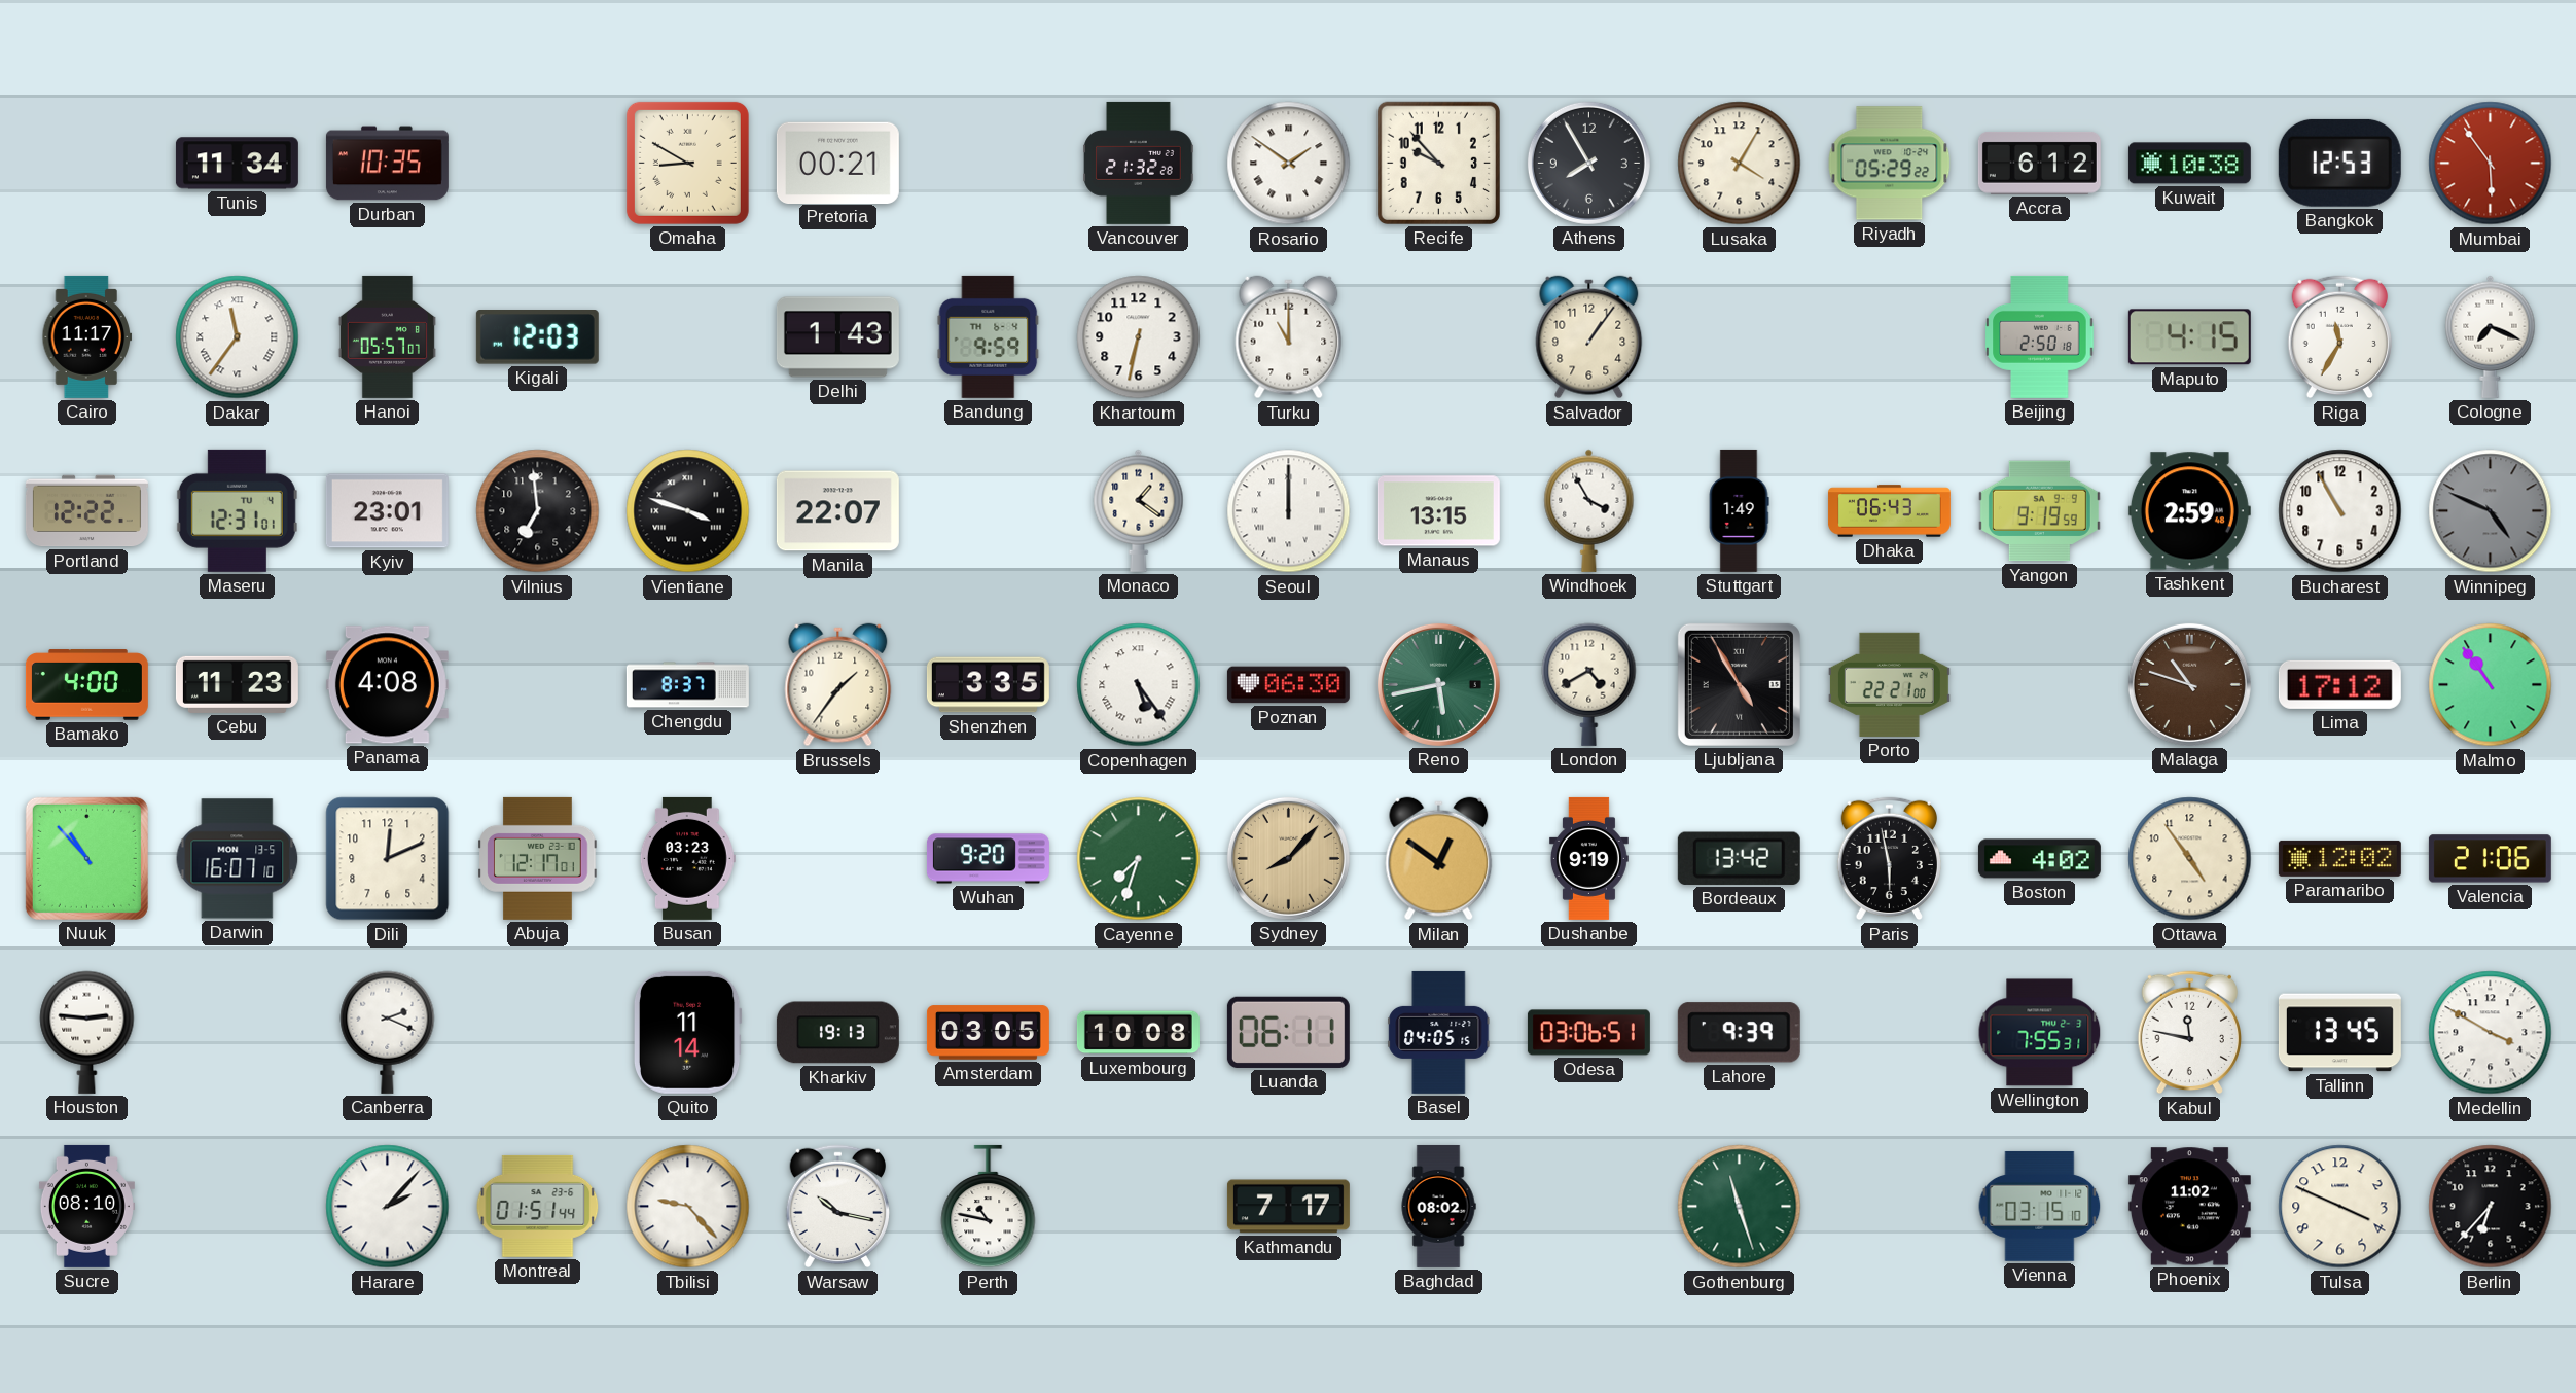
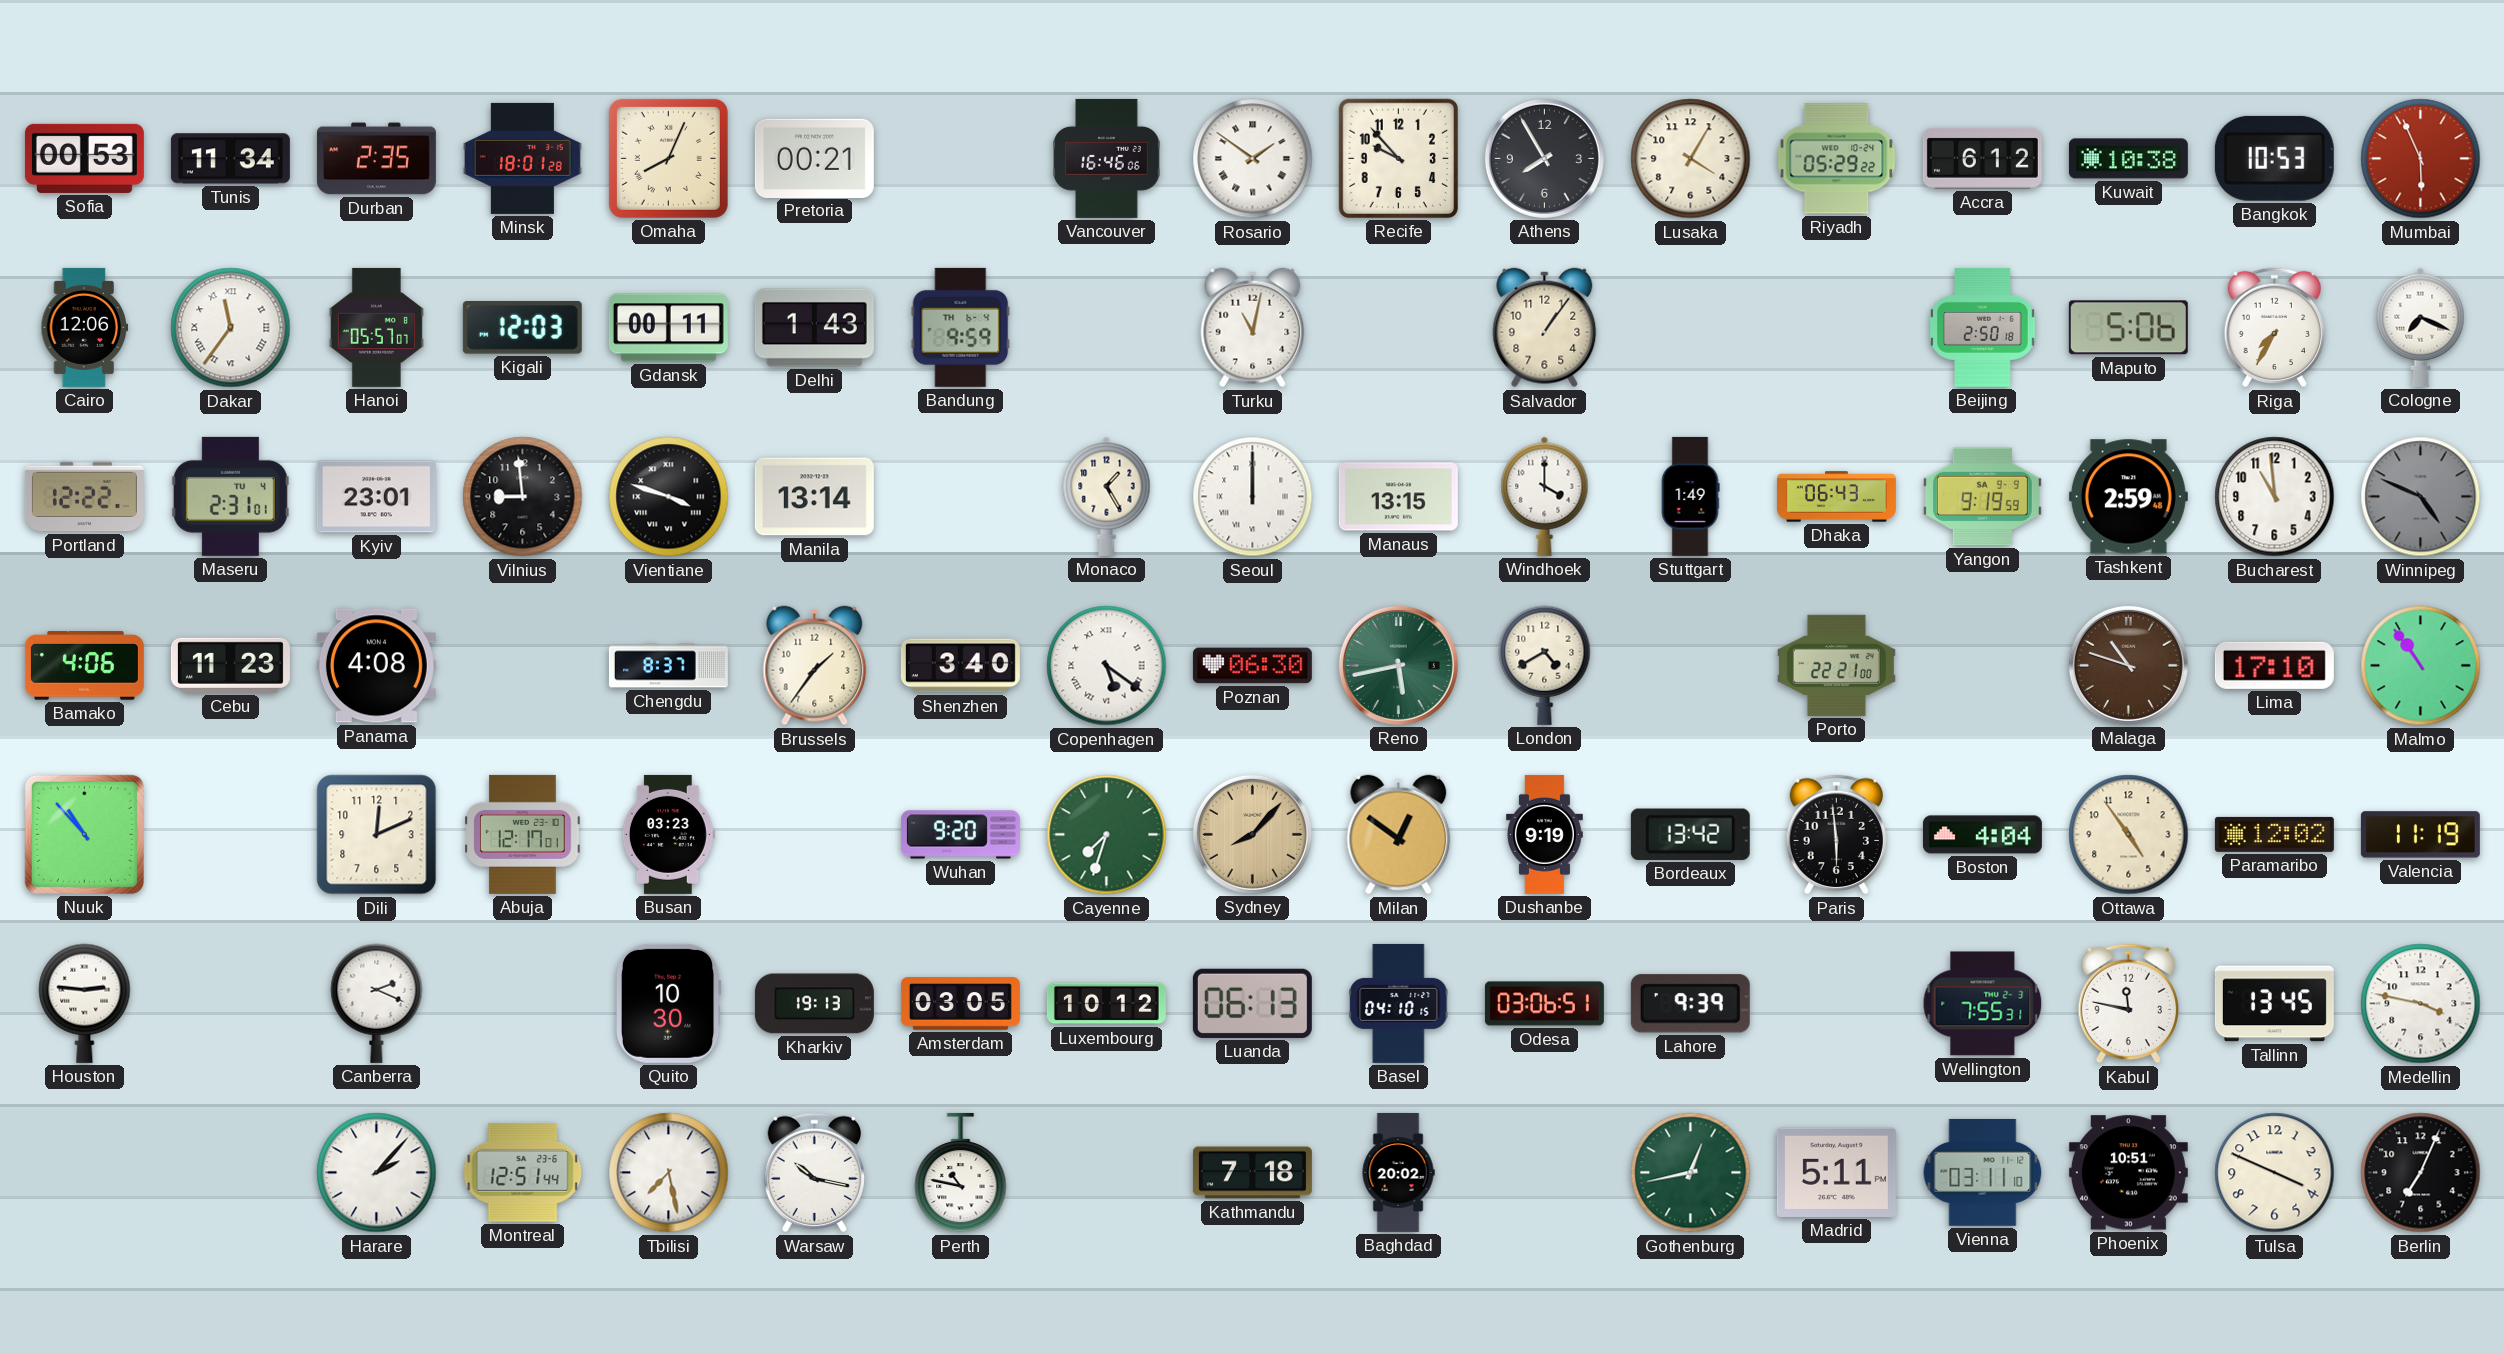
Sofia: none -> 00:53
Durban: 10:35 -> 2:35
Minsk: none -> 18:01
Omaha: 8:50 -> 8:04
Vancouver: 21:32 -> 16:46
Bangkok: 12:53 -> 10:53
Mumbai: 5:54 -> 5:56
Cairo: 11:17 -> 12:06
Gdansk: none -> 00:11
Khartoum: 6:32 -> none
Turku: 11:00 -> 11:02
Maputo: 4:15 -> 5:06
Riga: 11:35 -> 7:35
Maseru: 12:31 -> 2:31
Vilnius: 6:59 -> 8:59
Manila: 22:07 -> 13:14
Monaco: 1:21 -> 1:25
Windhoek: 3:55 -> 4:00
Bucharest: 10:55 -> 10:59
Bamako: 4:00 -> 4:06
Shenzhen: 3:35 -> 3:40
Copenhagen: 5:24 -> 5:21
Ljubljana: 4:55 -> none
Lima: 17:12 -> 17:10
Darwin: 16:07 -> none
Paris: 5:58 -> 5:59
Boston: 4:02 -> 4:04
Valencia: 21:06 -> 11:19
Quito: 11:14 -> 10:30
Luxembourg: 10:08 -> 10:12
Luanda: 06:11 -> 06:13
Basel: 04:05 -> 04:10
Medellin: 3:50 -> 3:47
Sucre: 08:10 -> none
Montreal: 01:51 -> 12:51
Tbilisi: 9:23 -> 7:28
Kathmandu: 7:17 -> 7:18
Baghdad: 08:02 -> 20:02
Gothenburg: 11:27 -> 12:43
Madrid: none -> 5:11
Vienna: 03:15 -> 03:11
Phoenix: 11:02 -> 10:51
Berlin: 6:37 -> 7:04
